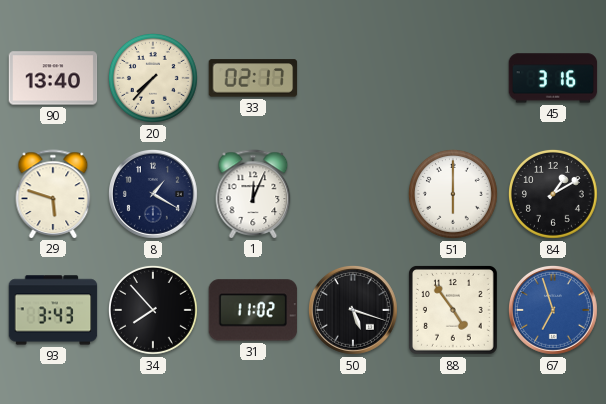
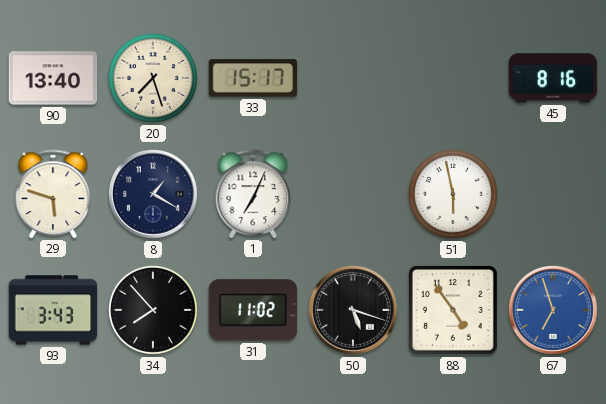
20: 7:37 -> 7:27
33: 02:17 -> 15:17
45: 3:16 -> 8:16
1: 12:04 -> 7:04
51: 6:00 -> 5:58
84: 1:10 -> none
